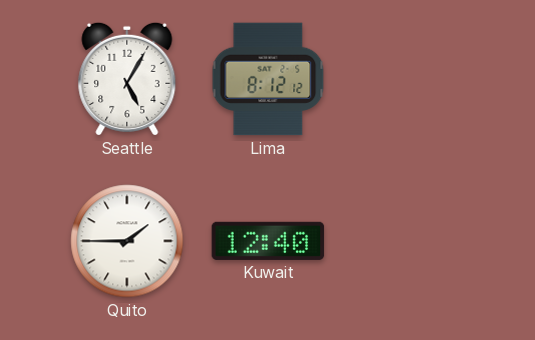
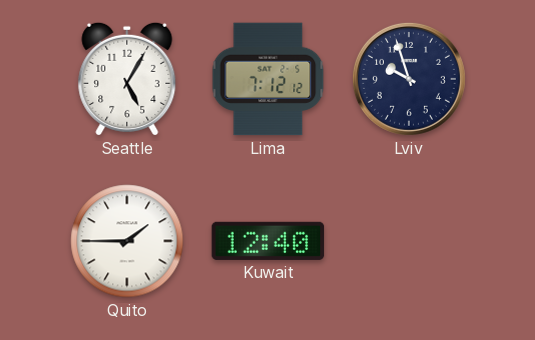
Lima: 8:12 -> 7:12
Lviv: none -> 9:57
